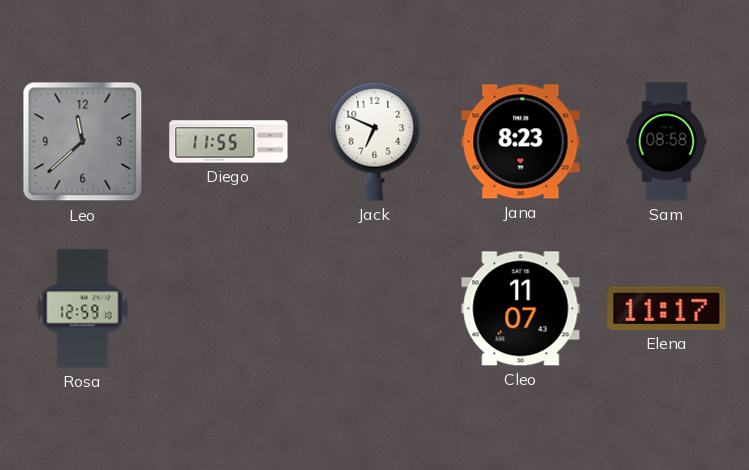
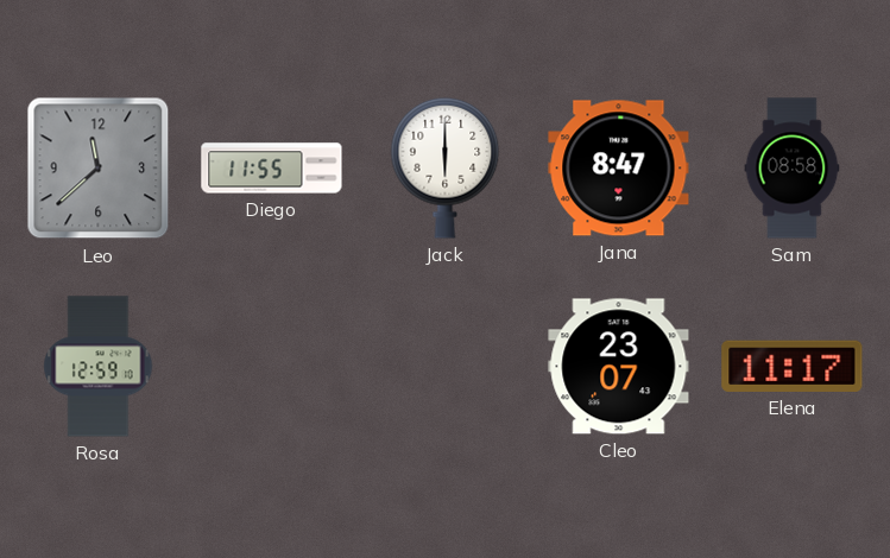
Jack: 6:49 -> 6:00
Jana: 8:23 -> 8:47
Cleo: 11:07 -> 23:07
